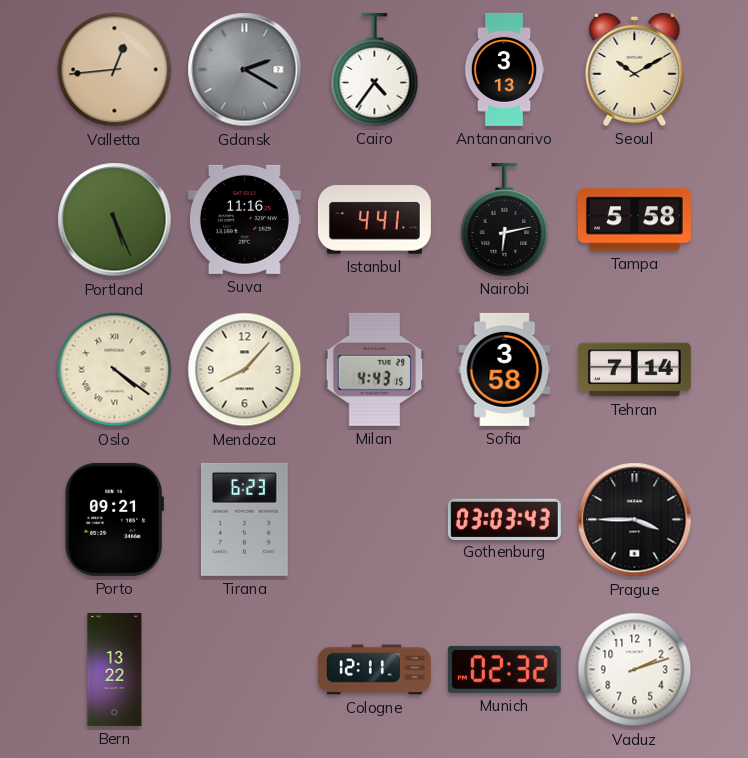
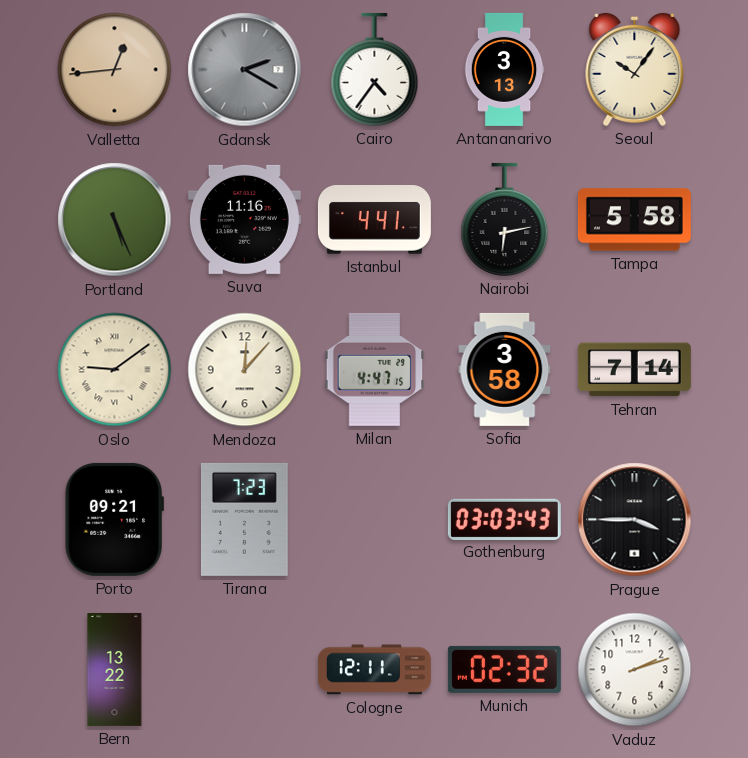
Seoul: 10:10 -> 10:06
Oslo: 4:21 -> 9:09
Mendoza: 8:07 -> 12:07
Milan: 4:43 -> 4:47
Tirana: 6:23 -> 7:23
